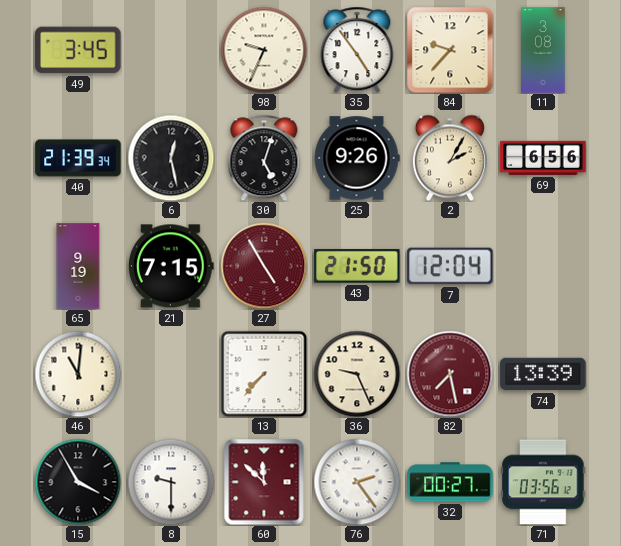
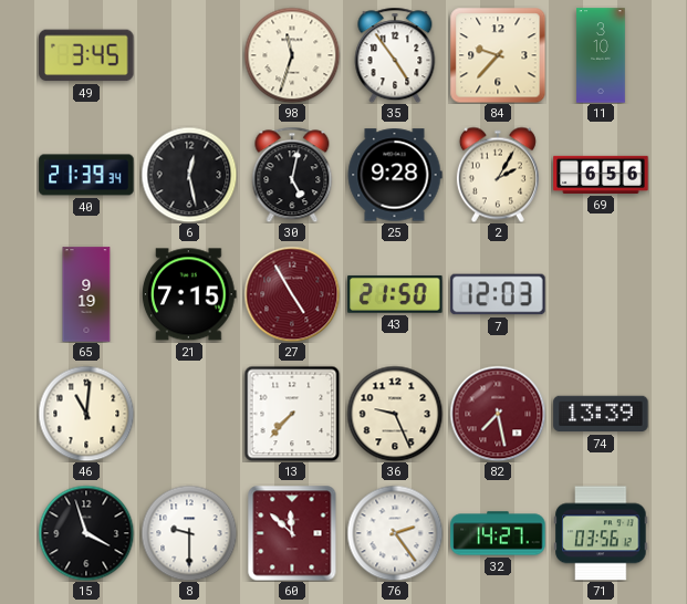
98: 9:34 -> 11:33
11: 3:08 -> 3:10
30: 5:03 -> 5:02
25: 9:26 -> 9:28
7: 12:04 -> 12:03
15: 3:55 -> 3:57
32: 00:27 -> 14:27
